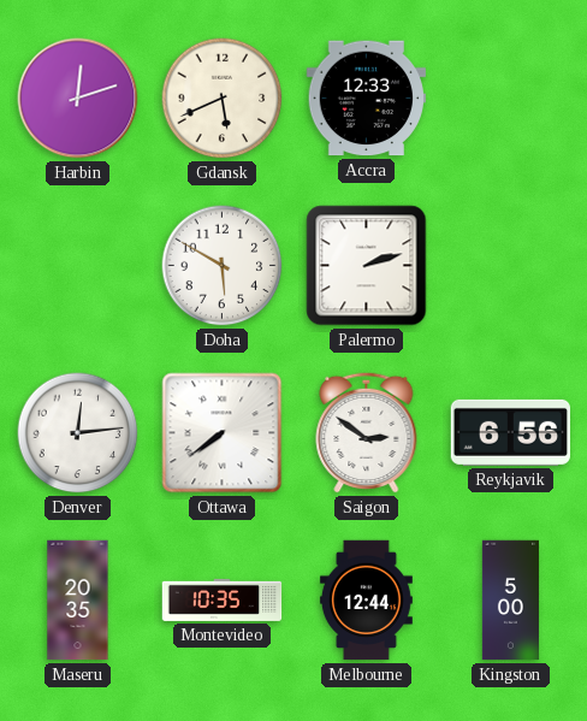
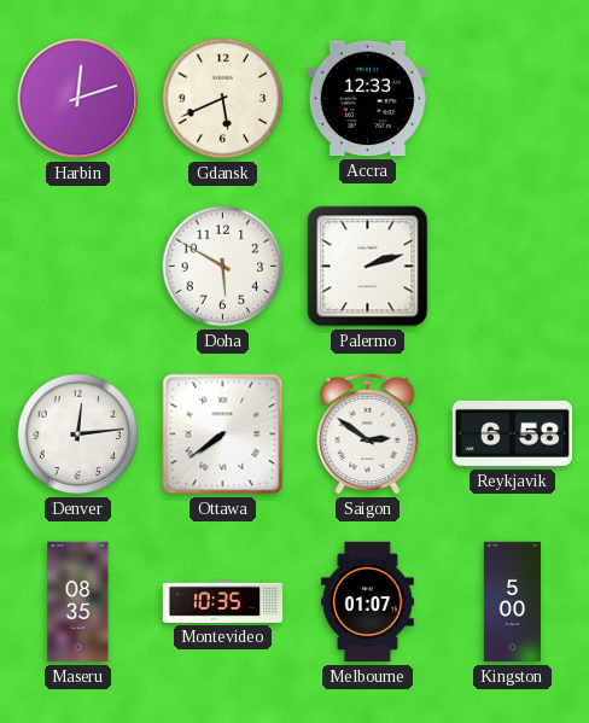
Reykjavik: 6:56 -> 6:58
Maseru: 20:35 -> 08:35
Melbourne: 12:44 -> 01:07
